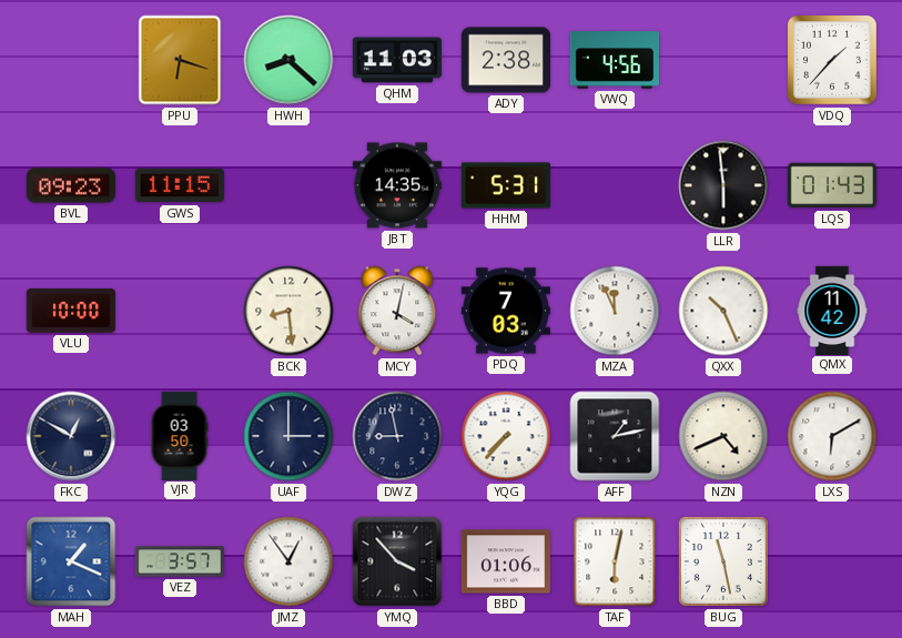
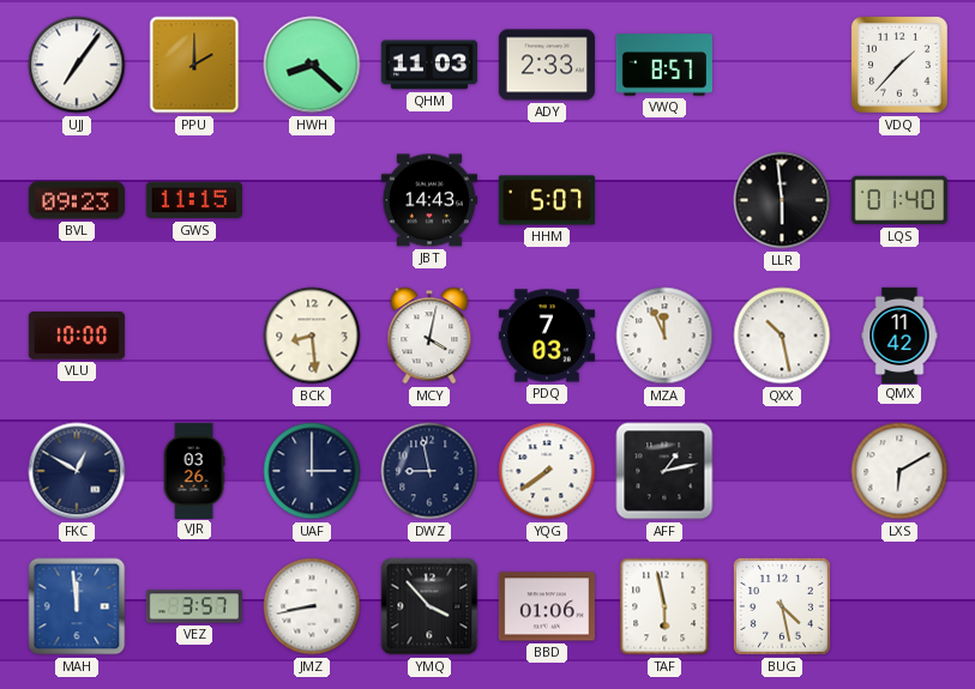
UJJ: none -> 7:06
PPU: 6:18 -> 2:00
ADY: 2:38 -> 2:33
VWQ: 4:56 -> 8:57
JBT: 14:35 -> 14:43
HHM: 5:31 -> 5:07
LQS: 01:43 -> 01:40
QXX: 10:26 -> 10:28
VJR: 03:50 -> 03:26
YQG: 7:37 -> 7:39
NZN: 4:41 -> none
MAH: 1:19 -> 11:59
JMZ: 12:54 -> 8:43
TAF: 6:02 -> 5:58
BUG: 11:28 -> 4:28
